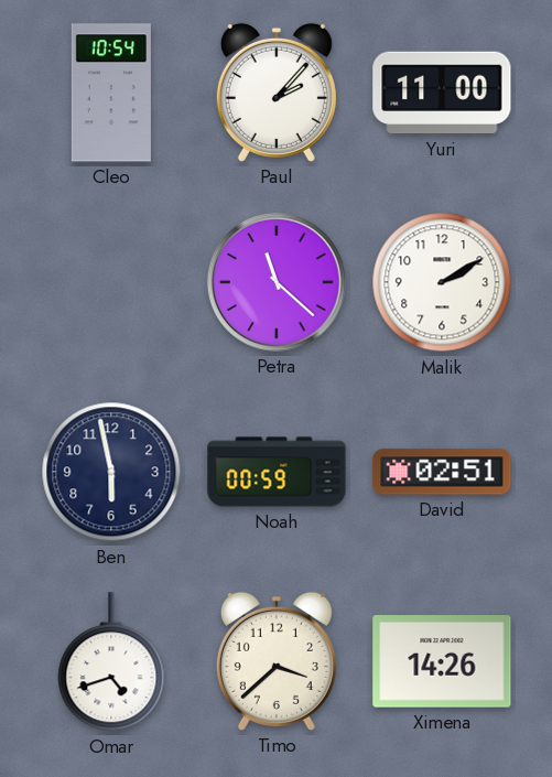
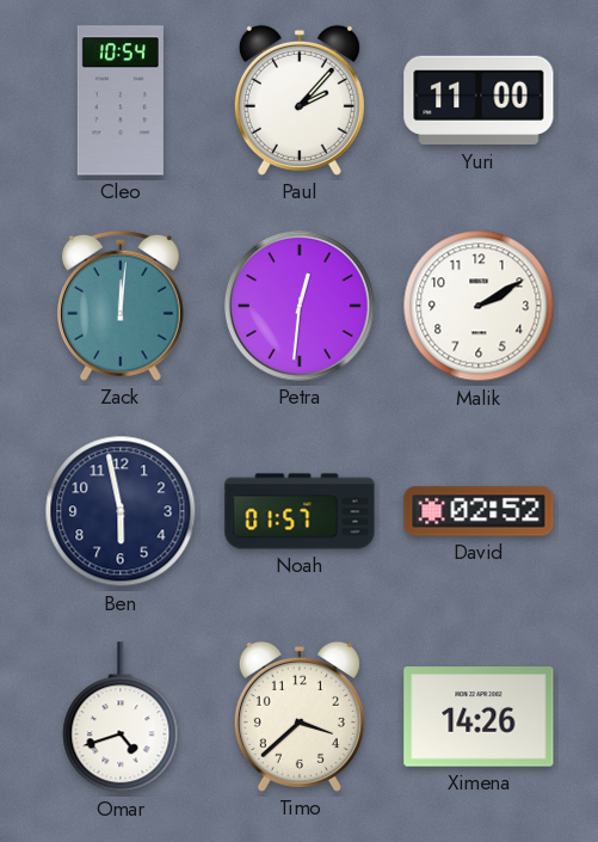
Zack: none -> 12:01
Petra: 11:22 -> 12:31
Noah: 00:59 -> 01:57
David: 02:51 -> 02:52
